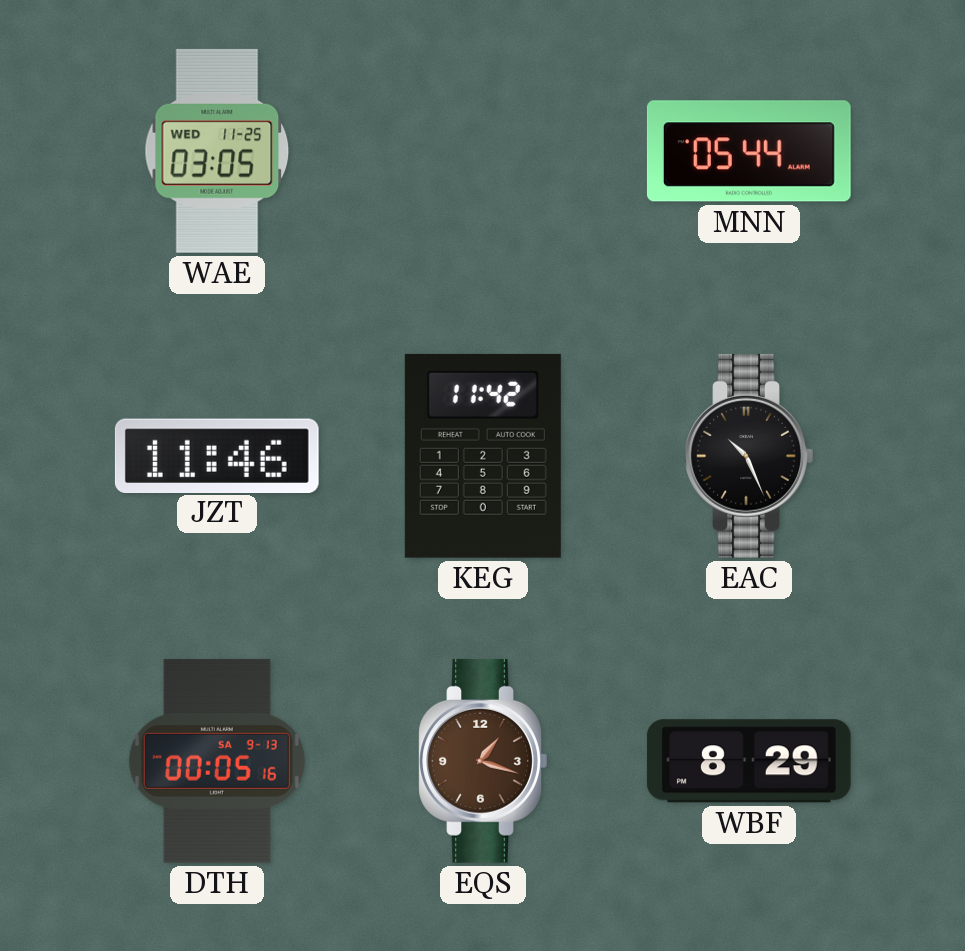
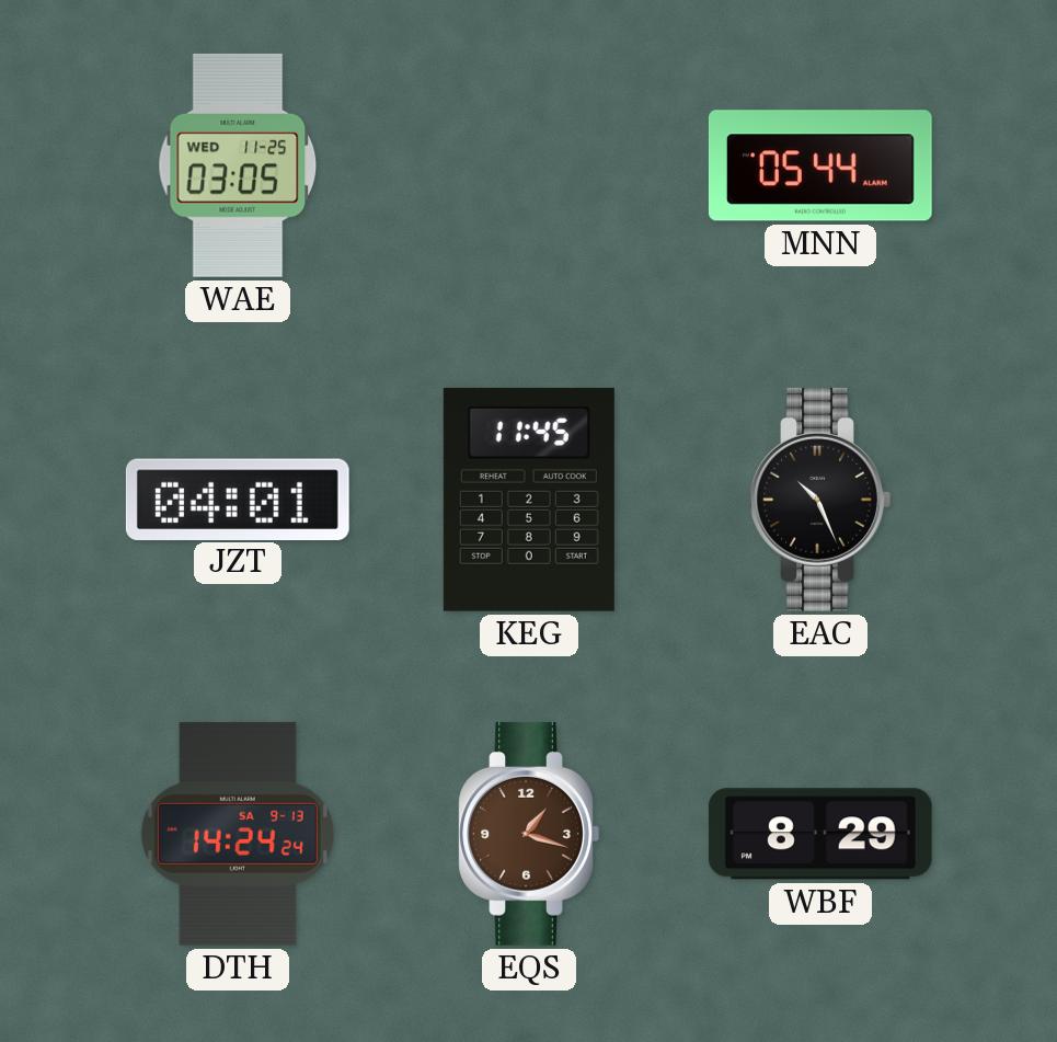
JZT: 11:46 -> 04:01
KEG: 11:42 -> 11:45
DTH: 00:05 -> 14:24
